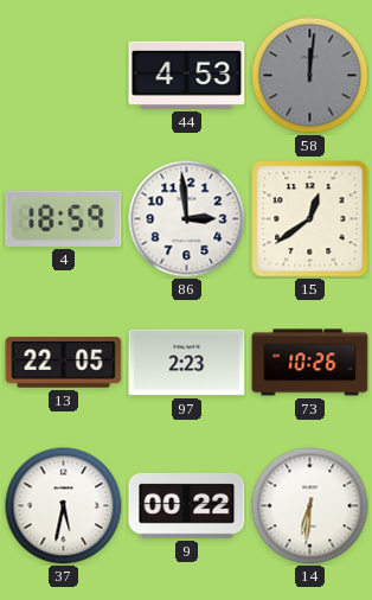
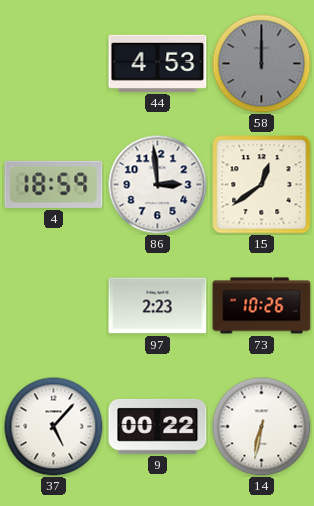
58: 12:01 -> 12:00
13: 22:05 -> none
37: 5:32 -> 5:07
14: 6:31 -> 6:32
